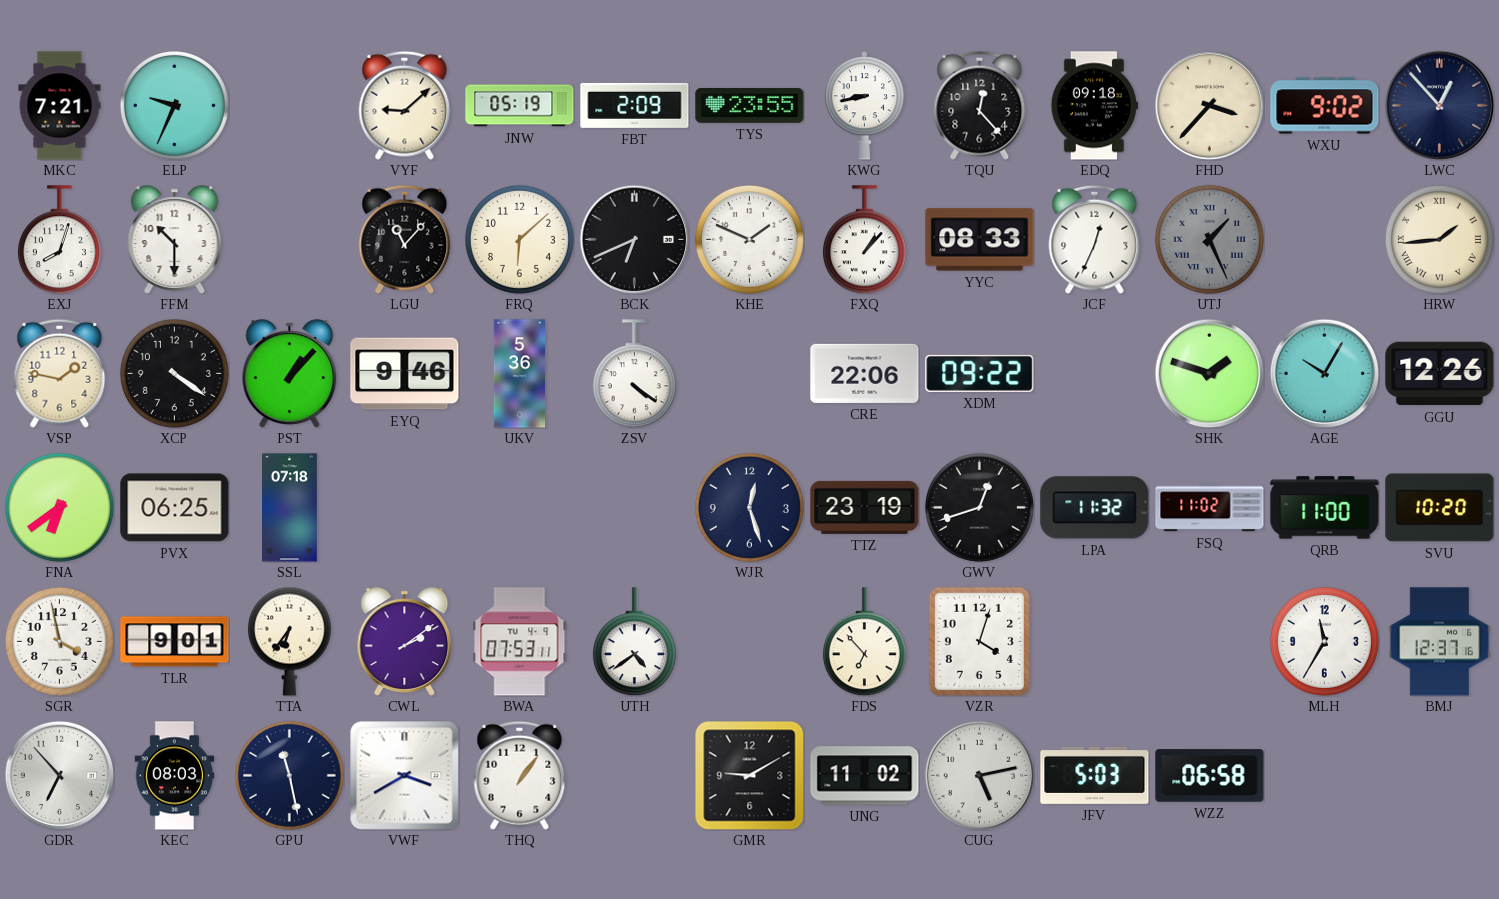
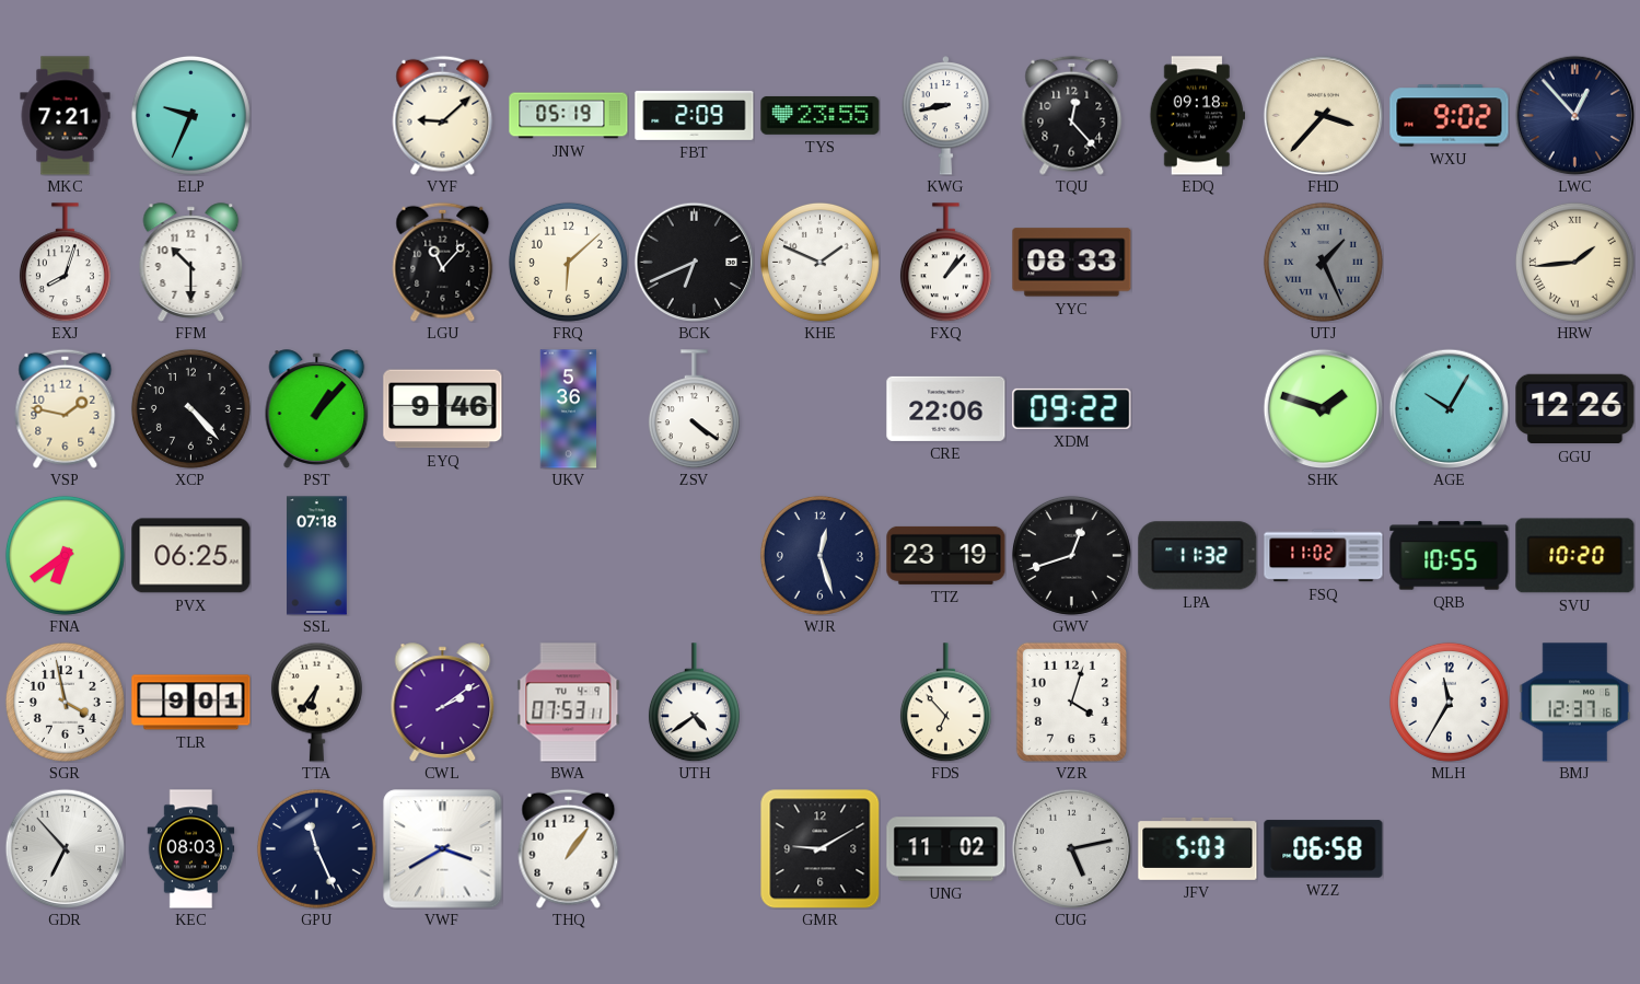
JCF: 12:34 -> none
XCP: 4:21 -> 4:23
QRB: 11:00 -> 10:55
GPU: 11:28 -> 11:26
